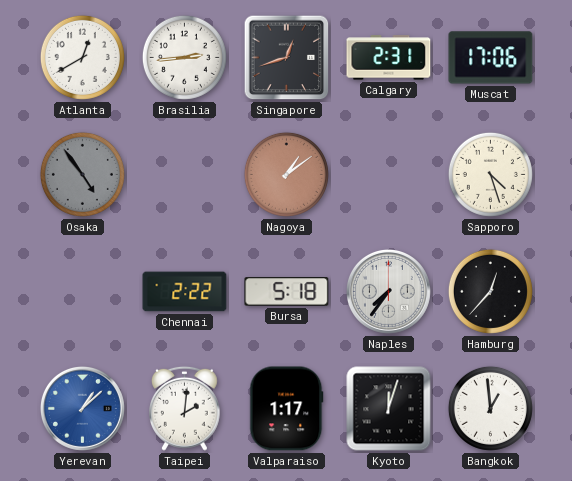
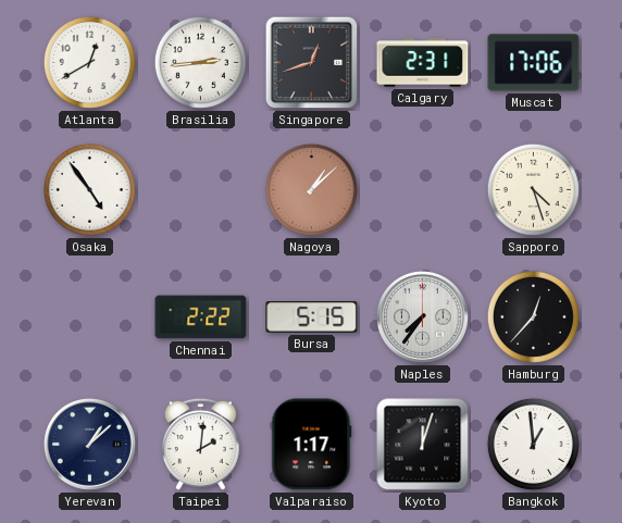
Osaka dial: grey -> white
Nagoya: 1:09 -> 1:08
Bursa: 5:18 -> 5:15
Yerevan dial: blue -> navy
